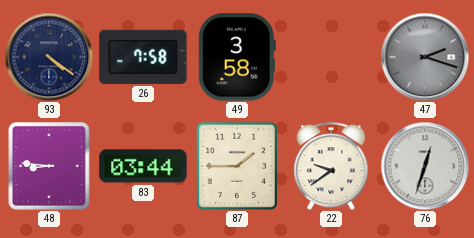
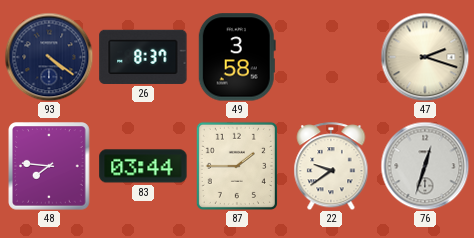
26: 7:58 -> 8:37
47 dial: grey -> cream
48: 8:46 -> 7:46
